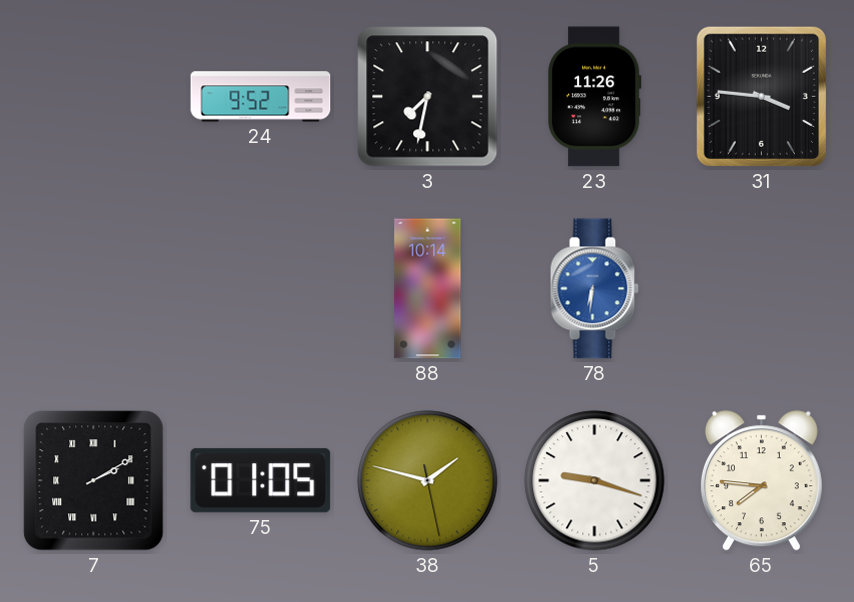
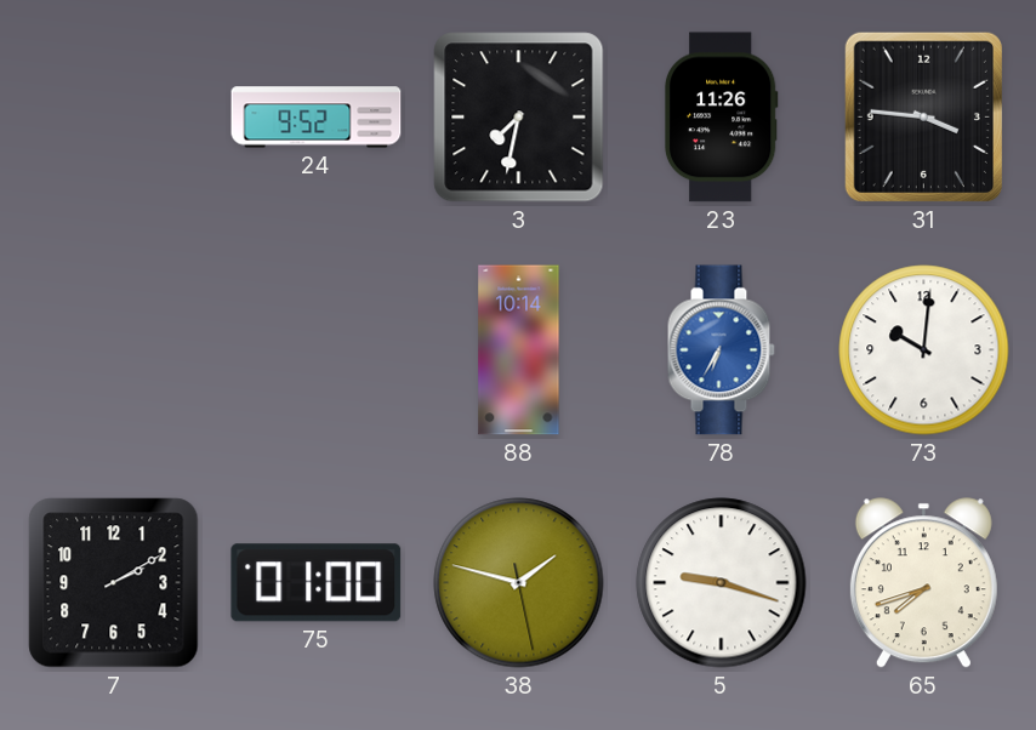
78: 6:31 -> 6:35
73: none -> 10:01
7 numerals: Roman -> Arabic
75: 01:05 -> 01:00
65: 7:46 -> 7:42
